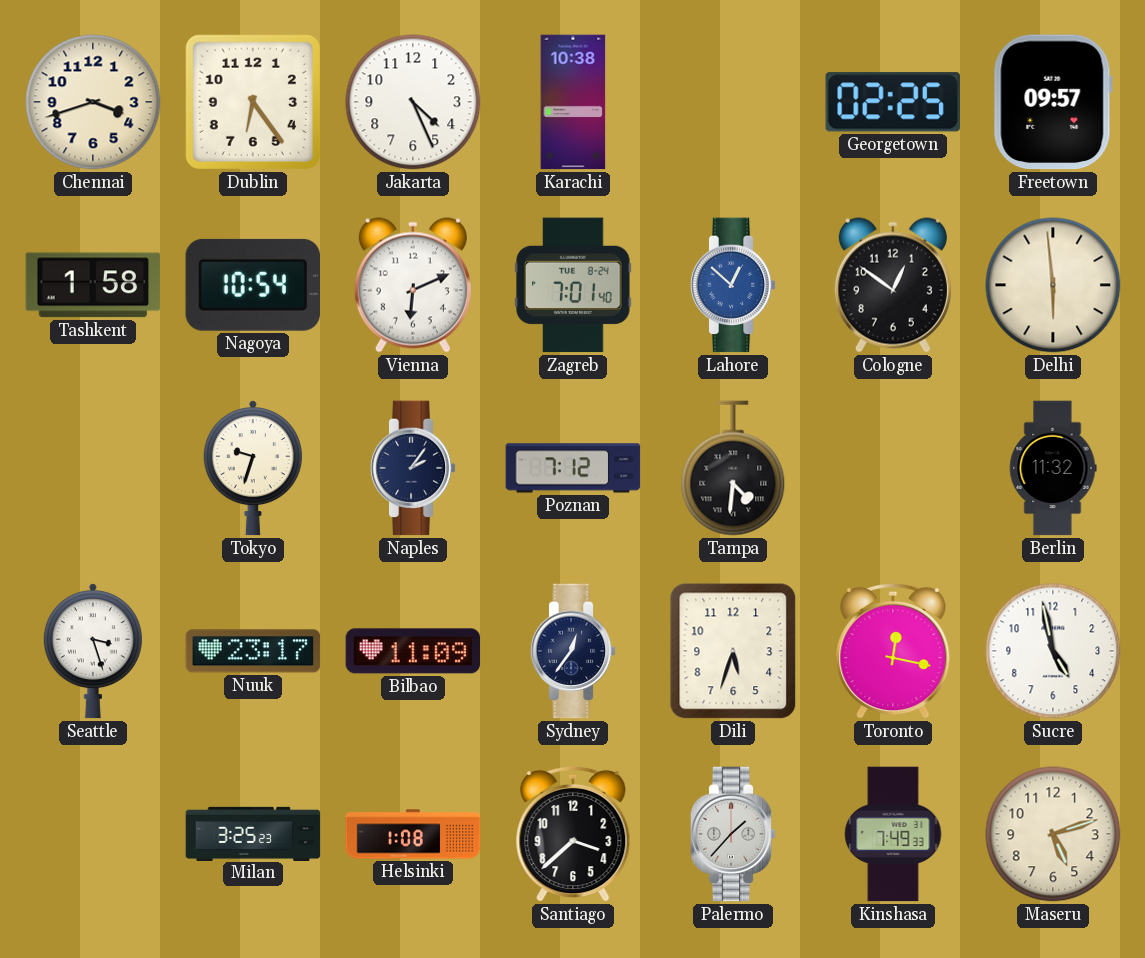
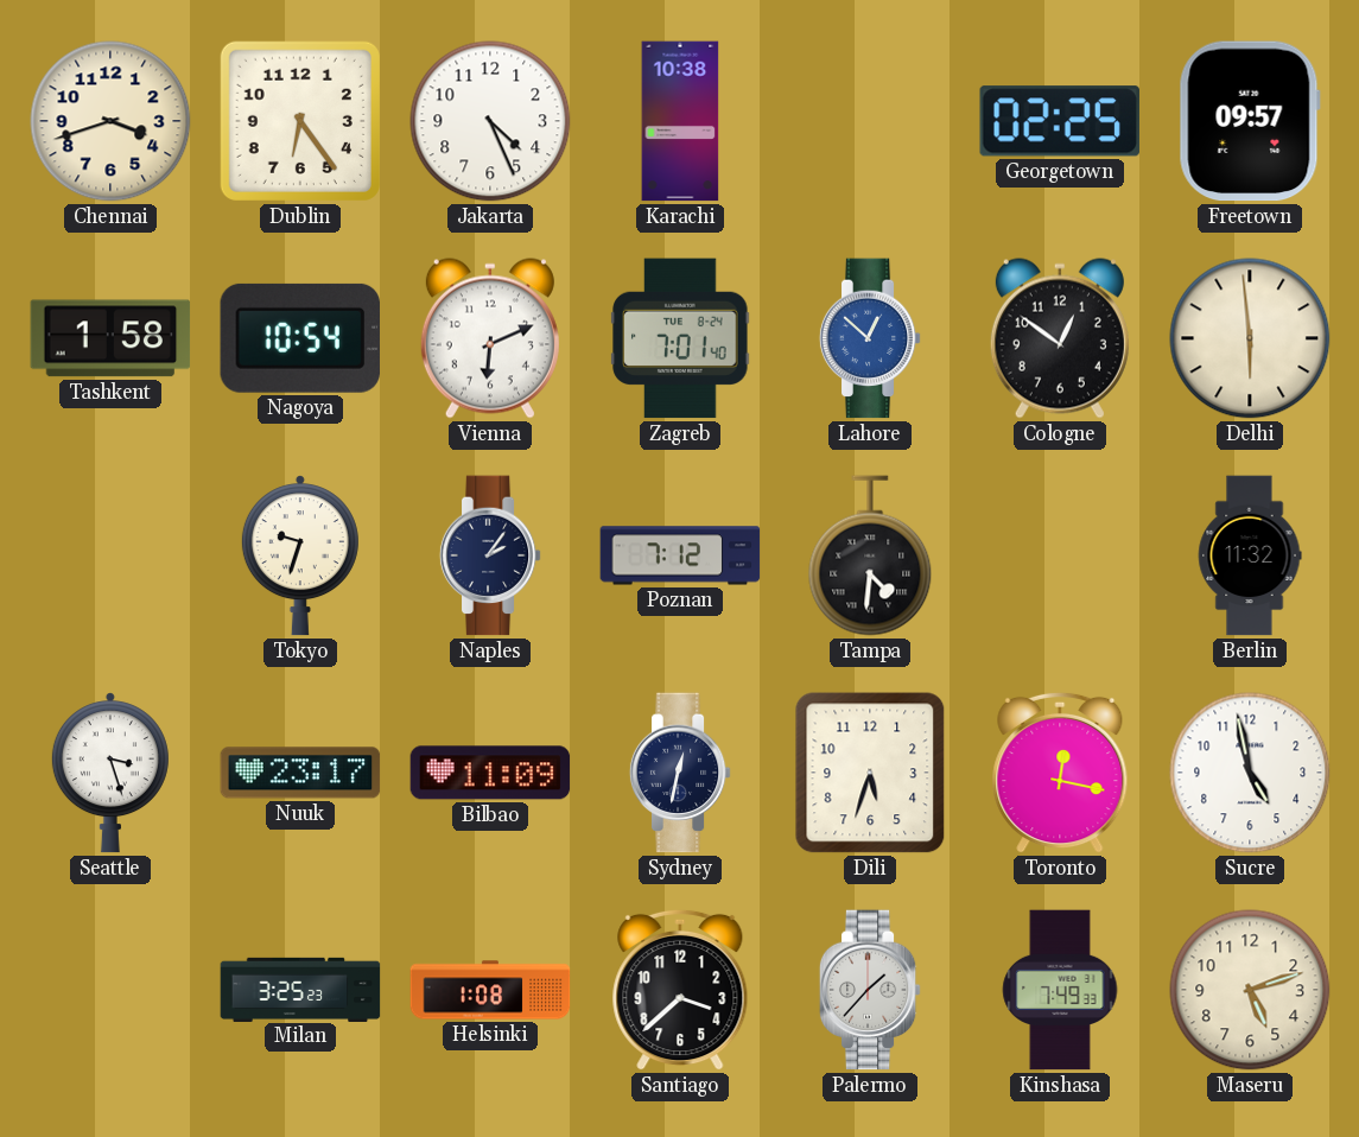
Sydney: 12:36 -> 12:32
